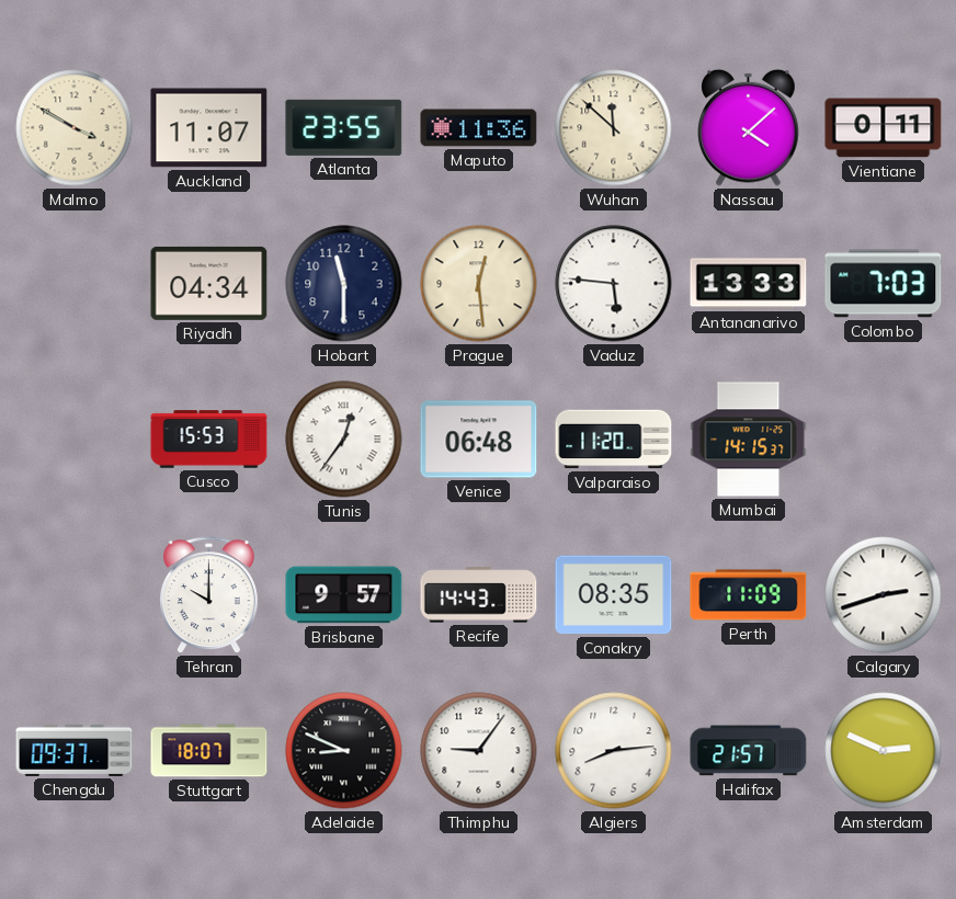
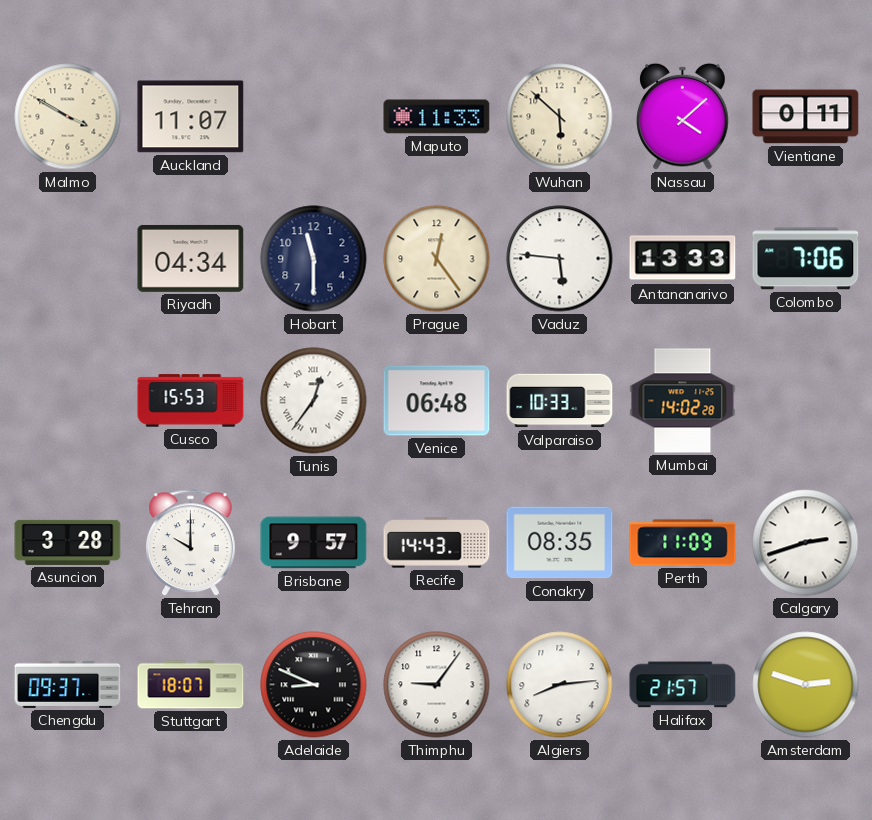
Atlanta: 23:55 -> none
Maputo: 11:36 -> 11:33
Wuhan: 11:52 -> 5:52
Prague: 12:29 -> 12:24
Colombo: 7:03 -> 7:06
Valparaiso: 11:20 -> 10:33
Mumbai: 14:15 -> 14:02
Asuncion: none -> 3:28
Amsterdam: 2:49 -> 2:48
